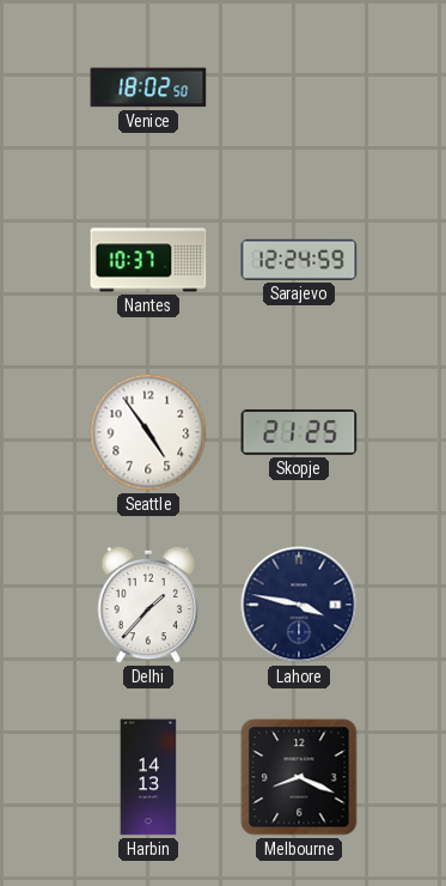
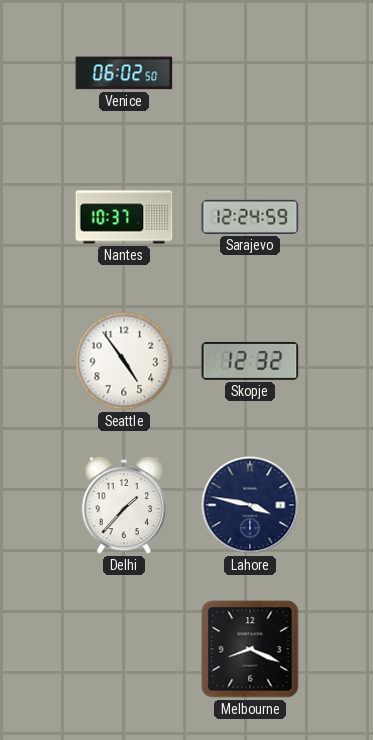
Venice: 18:02 -> 06:02
Skopje: 21:25 -> 12:32
Harbin: 14:13 -> none
